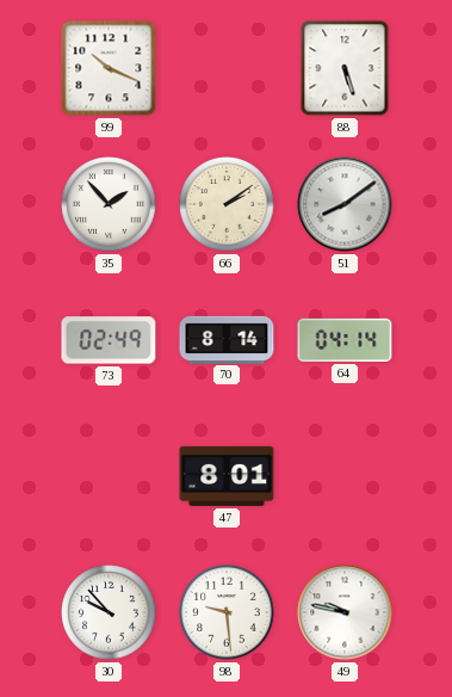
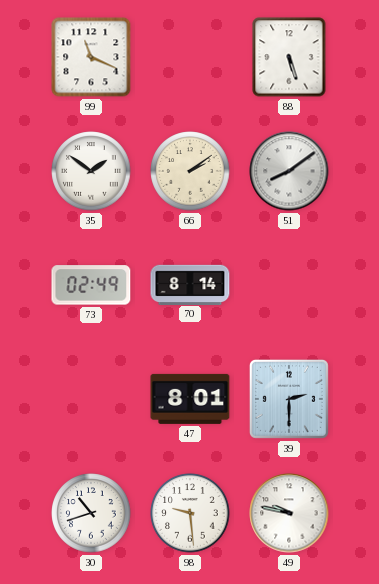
99: 10:19 -> 11:19
35: 1:53 -> 1:51
64: 04:14 -> none
39: none -> 2:30
30: 9:53 -> 10:42
